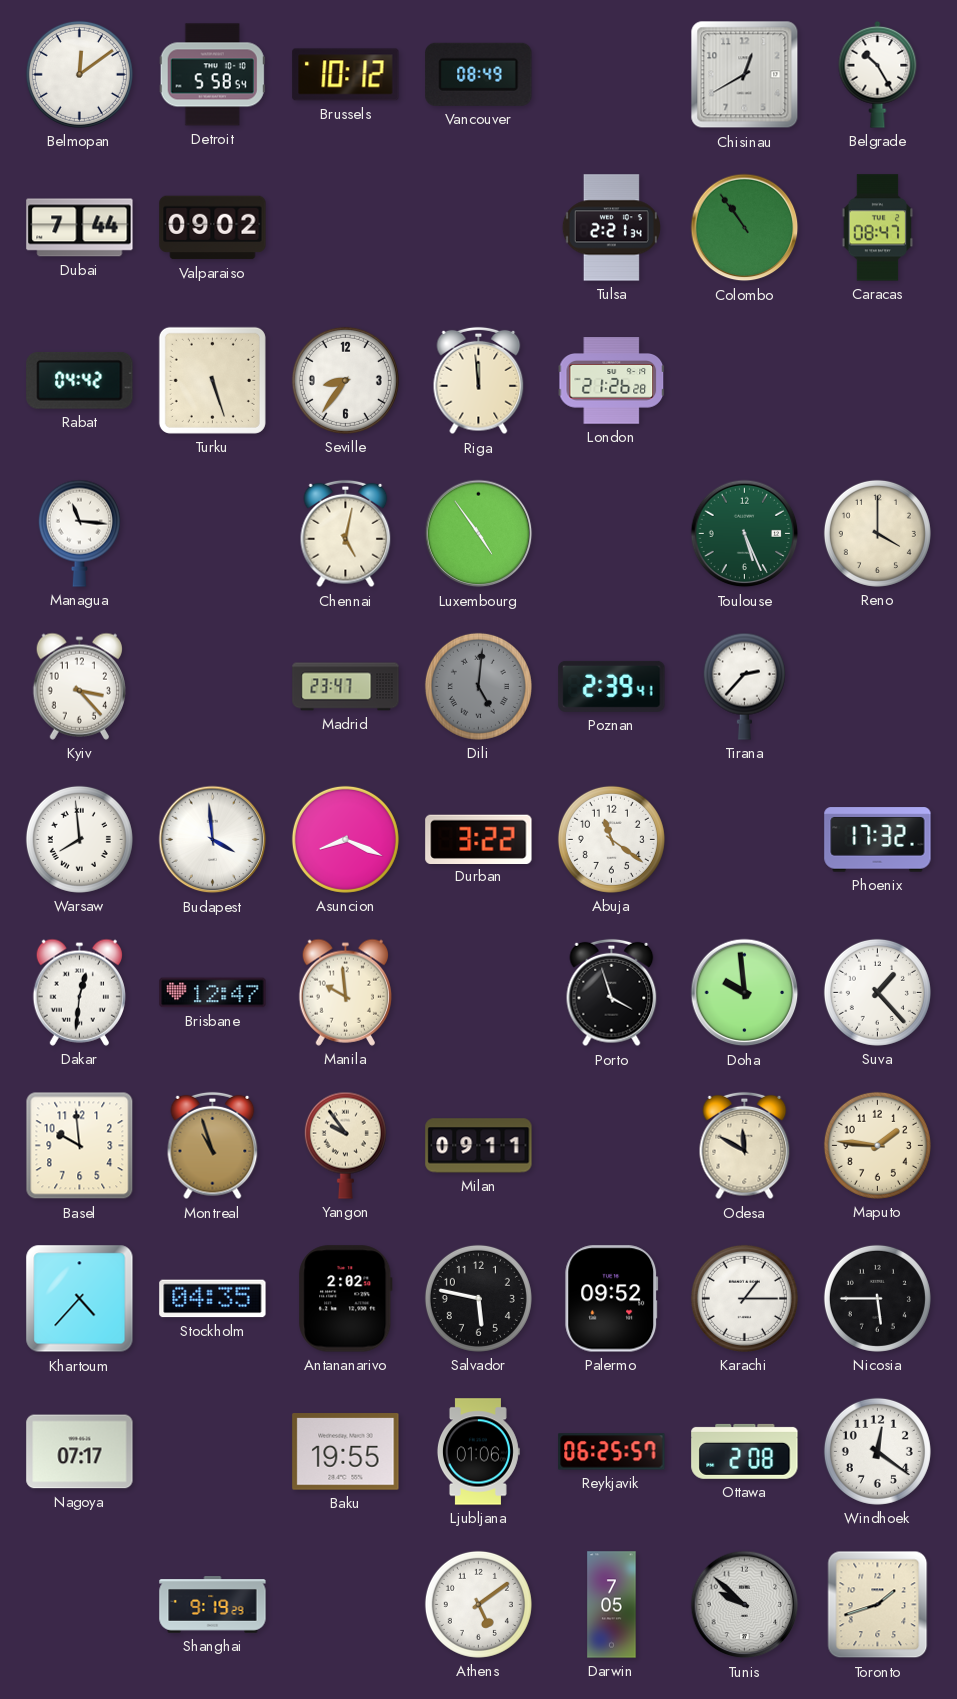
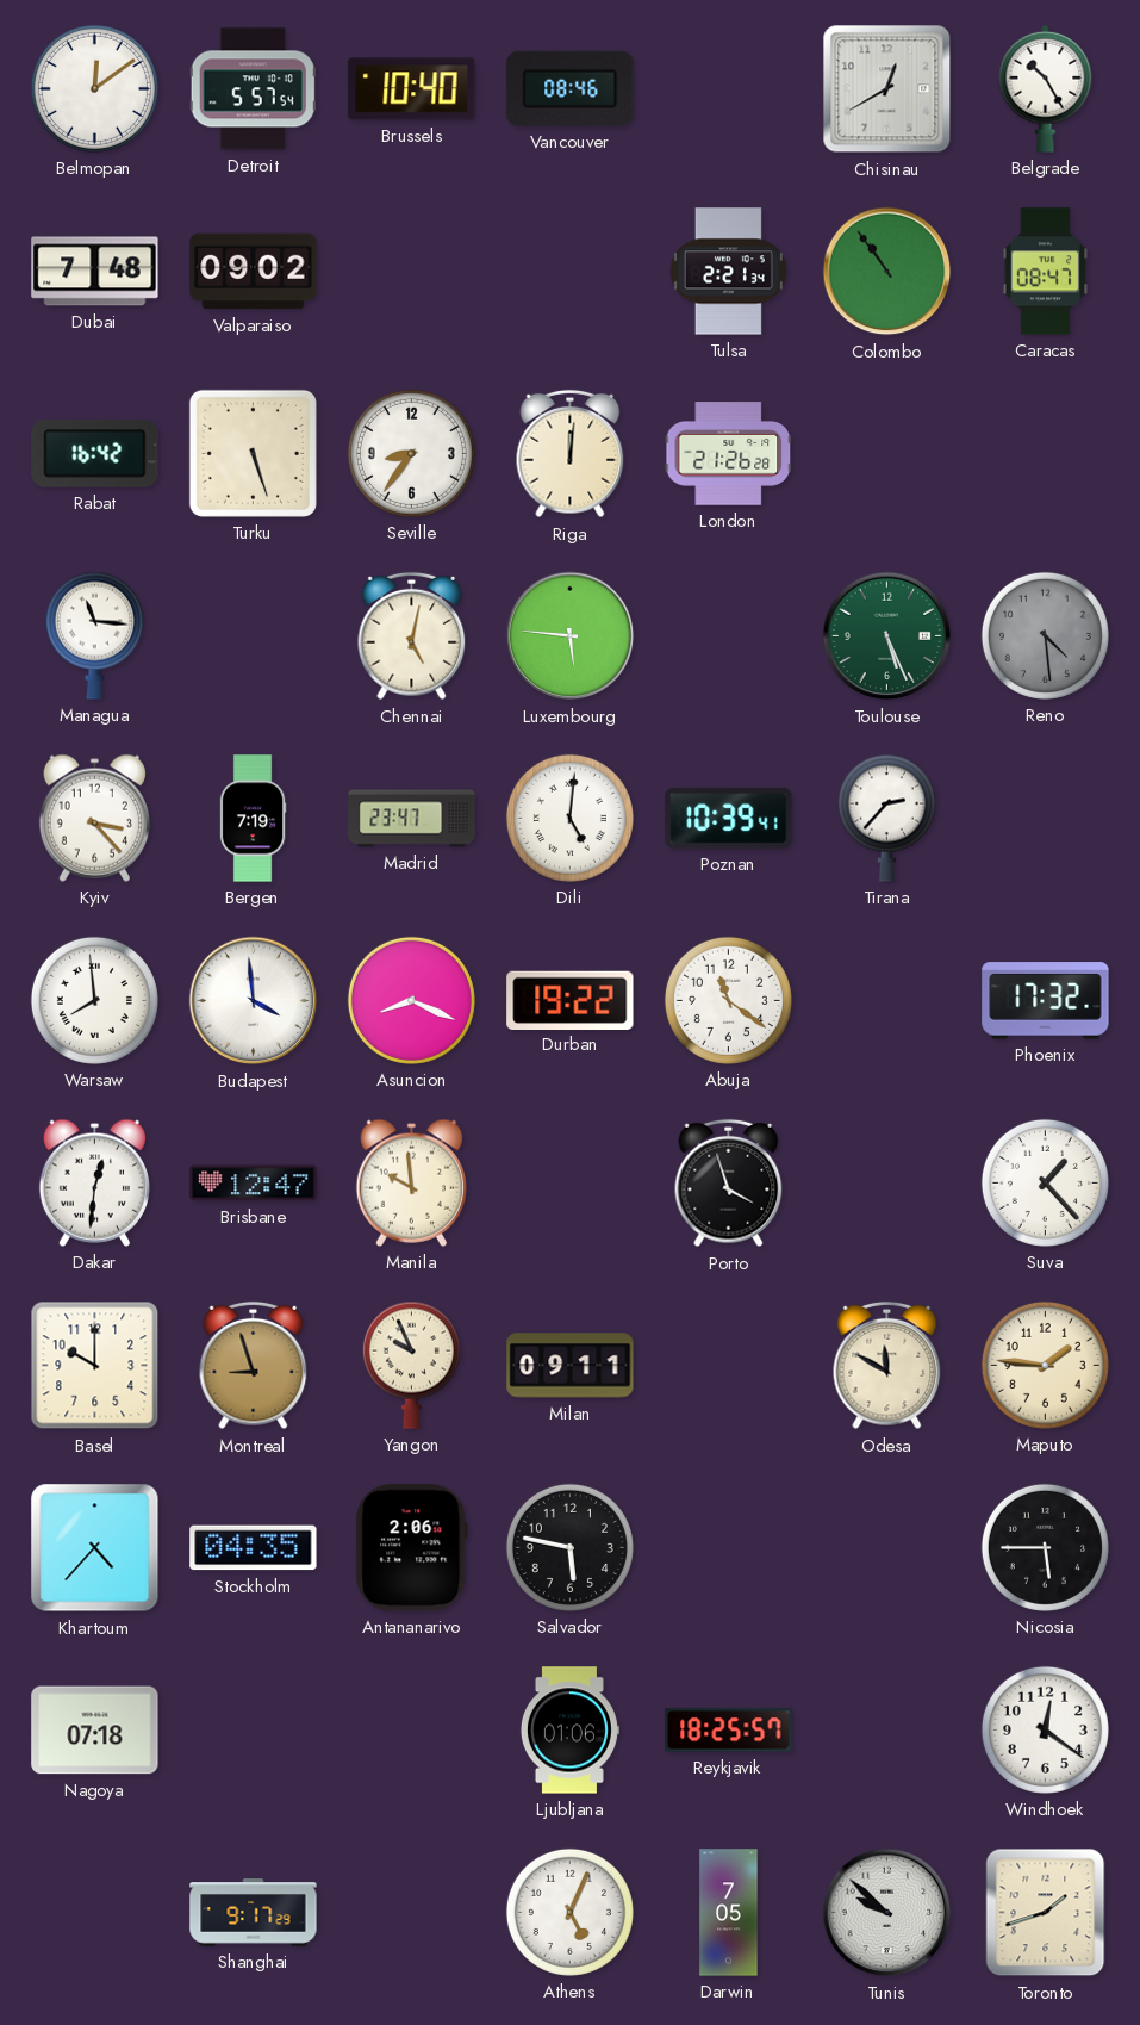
Detroit: 5:58 -> 5:57
Brussels: 10:12 -> 10:40
Vancouver: 08:49 -> 08:46
Dubai: 7:44 -> 7:48
Rabat: 04:42 -> 16:42
Riga: 11:59 -> 12:01
Luxembourg: 4:54 -> 5:46
Reno: 4:00 -> 4:29
Reno dial: cream -> grey
Bergen: none -> 7:19
Dili dial: grey -> white
Poznan: 2:39 -> 10:39
Durban: 3:22 -> 19:22
Doha: 9:59 -> none
Basel: 9:59 -> 10:00
Montreal: 10:57 -> 8:57
Yangon: 9:54 -> 9:56
Antananarivo: 2:02 -> 2:06
Palermo: 09:52 -> none
Karachi: 1:15 -> none
Nagoya: 07:17 -> 07:18
Baku: 19:55 -> none
Reykjavik: 06:25 -> 18:25
Ottawa: 2:08 -> none
Shanghai: 9:19 -> 9:17
Athens: 5:09 -> 5:04
